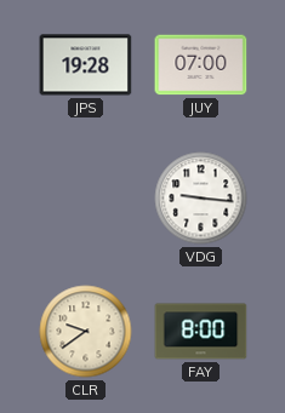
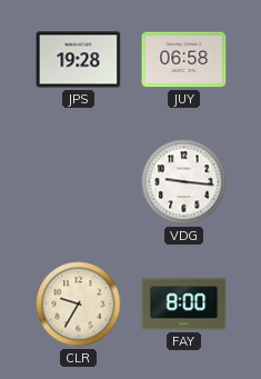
JUY: 07:00 -> 06:58
CLR: 9:39 -> 9:35
